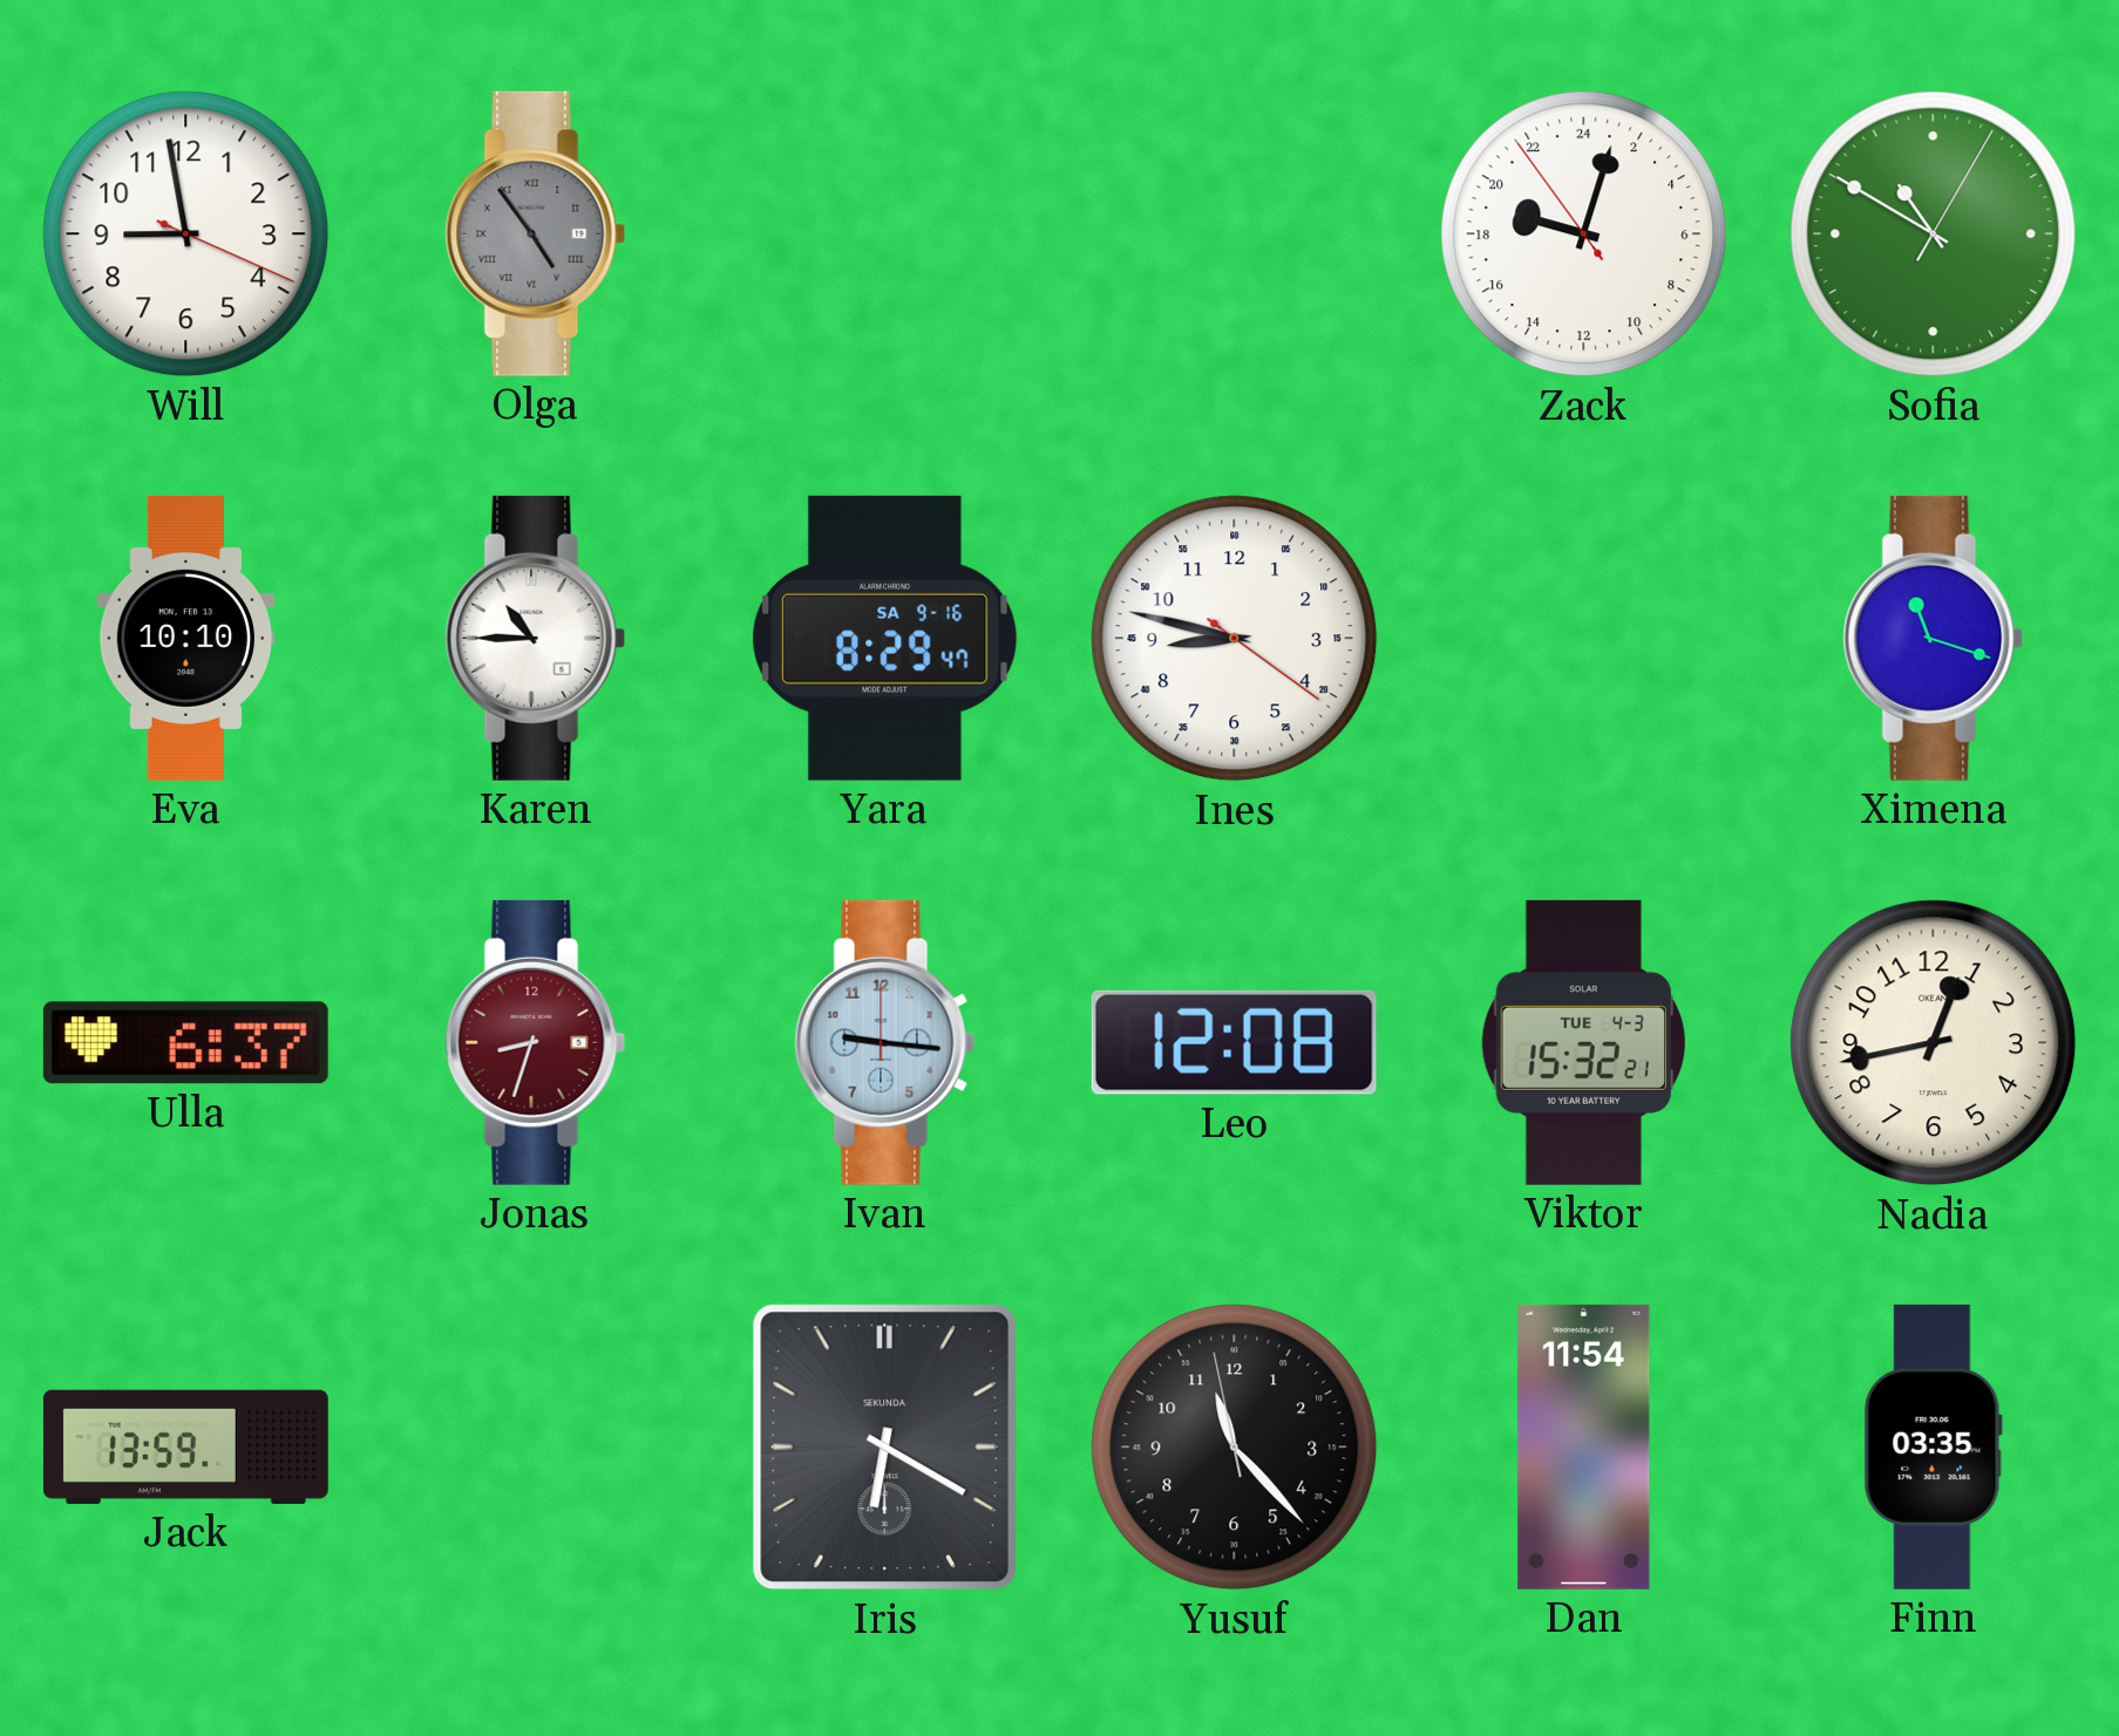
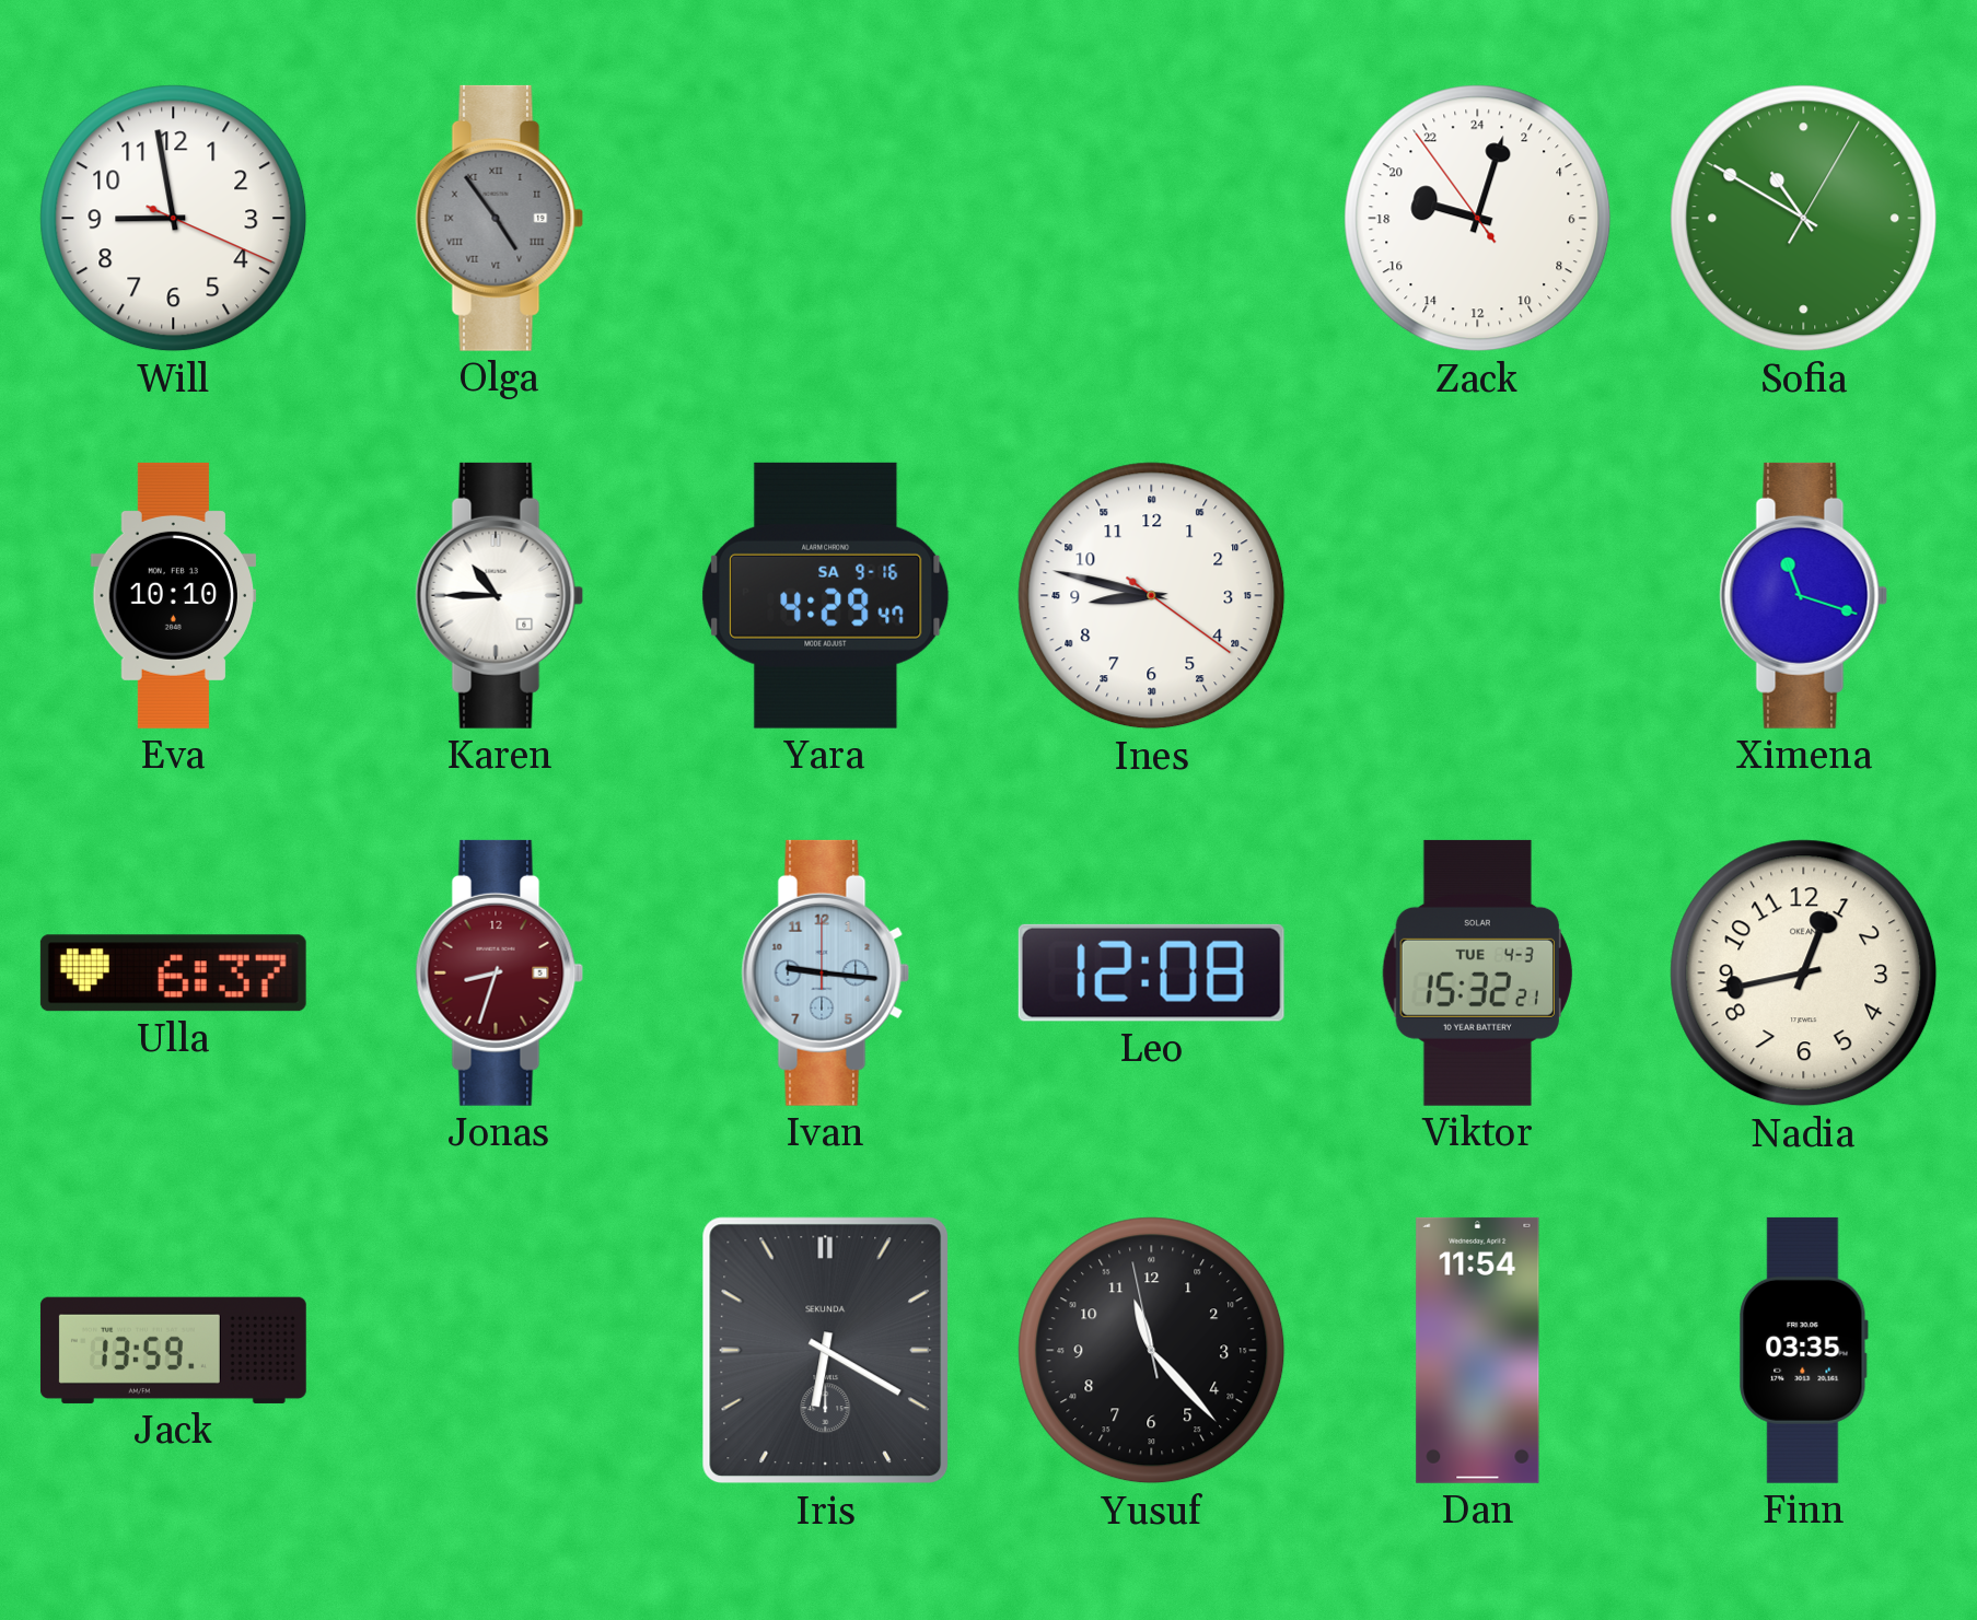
Yara: 8:29 -> 4:29
